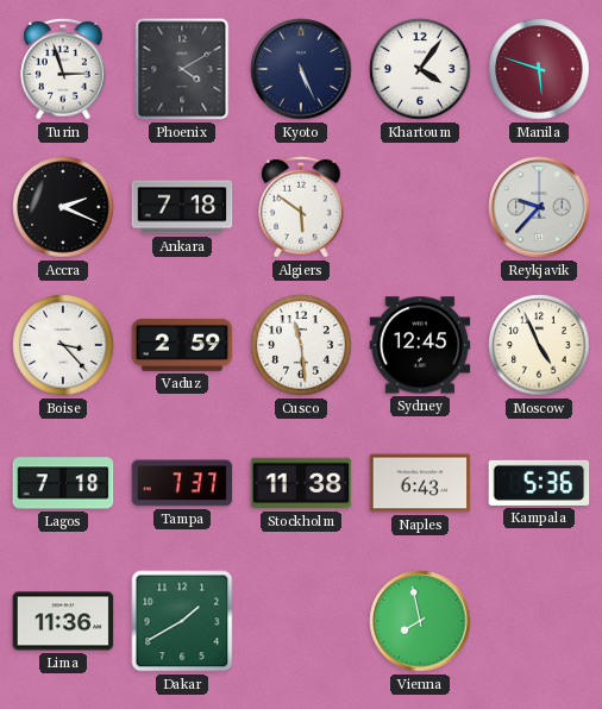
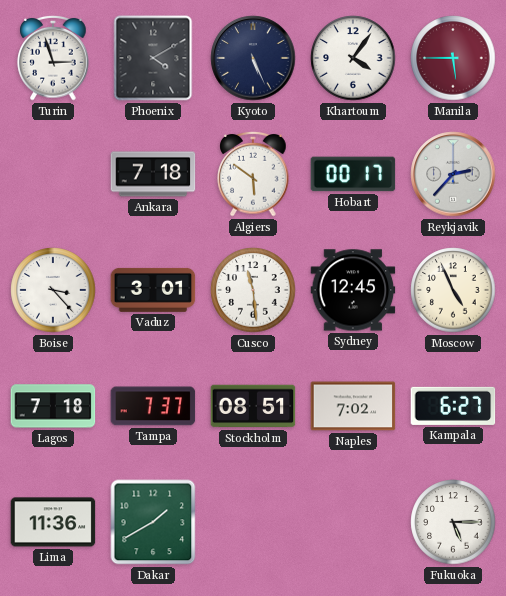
Manila: 5:48 -> 5:45
Accra: 2:19 -> none
Hobart: none -> 00:17
Reykjavik: 9:37 -> 2:37
Vaduz: 2:59 -> 3:01
Stockholm: 11:38 -> 08:51
Naples: 6:43 -> 7:02
Kampala: 5:36 -> 6:27
Vienna: 7:58 -> none
Fukuoka: none -> 5:15
